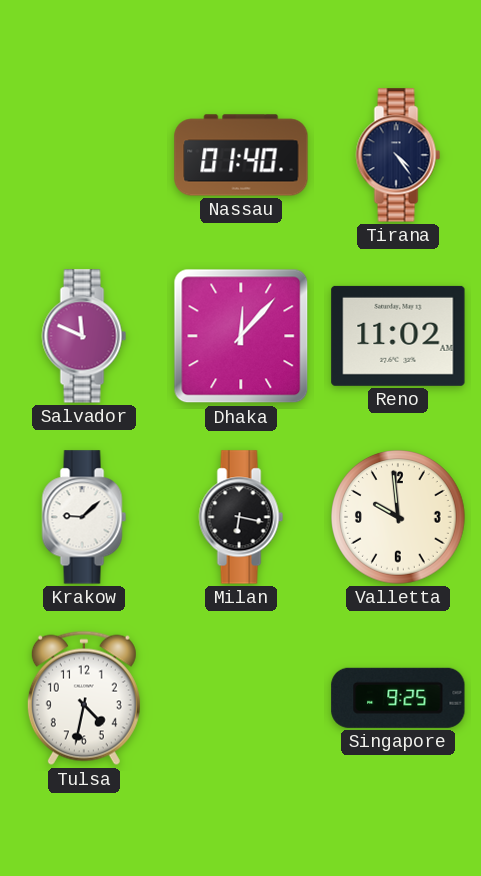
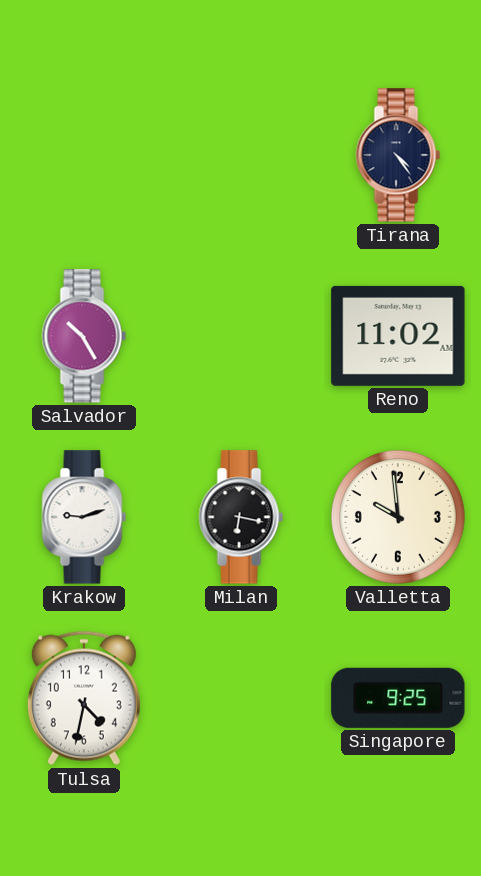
Nassau: 01:40 -> none
Salvador: 11:49 -> 10:25
Dhaka: 12:07 -> none
Krakow: 9:08 -> 9:12
